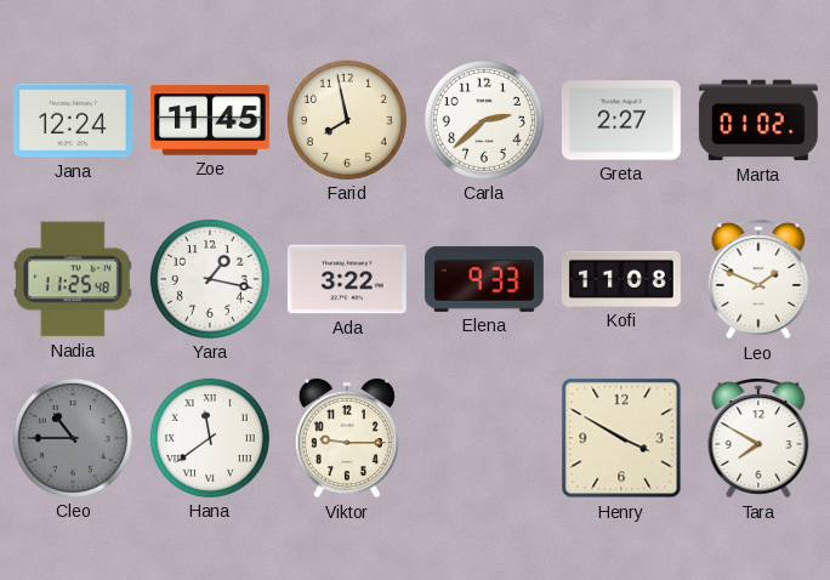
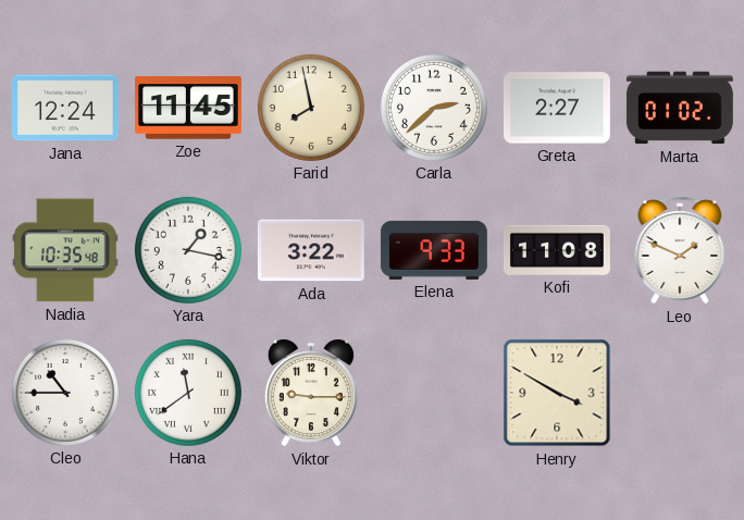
Nadia: 11:25 -> 10:35
Cleo dial: grey -> white
Tara: 7:50 -> none
